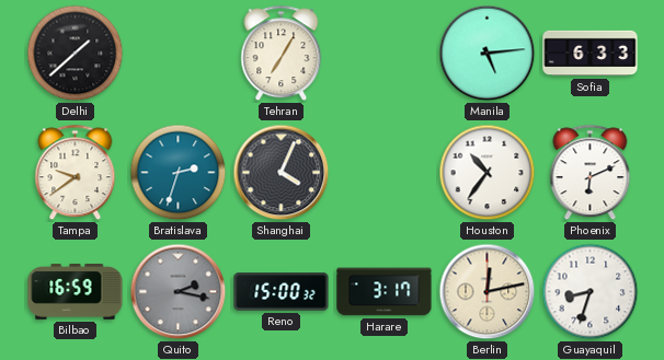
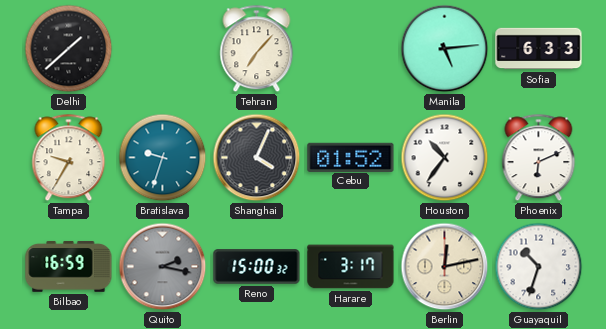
Tehran: 7:05 -> 7:07
Tampa: 9:39 -> 9:35
Bratislava: 2:33 -> 9:33
Cebu: none -> 01:52
Guayaquil: 8:33 -> 10:33
